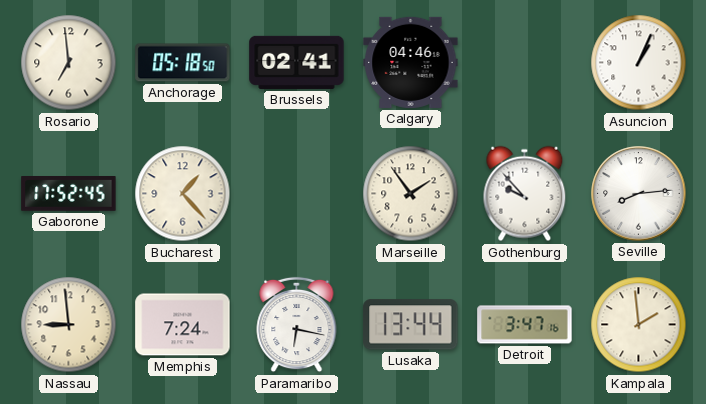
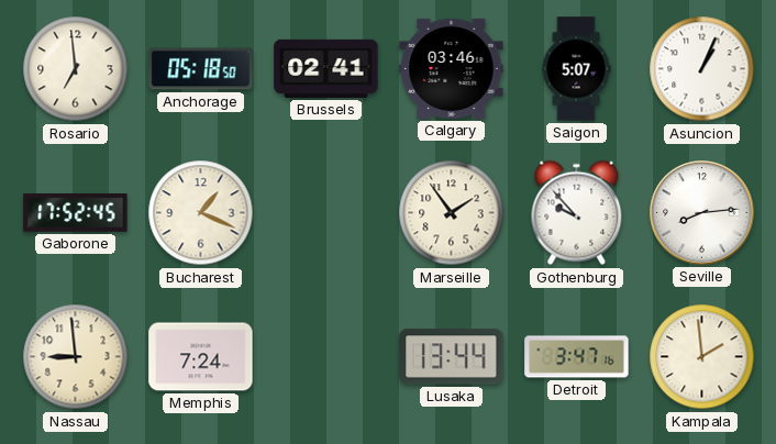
Calgary: 04:46 -> 03:46
Saigon: none -> 5:07
Bucharest: 1:23 -> 1:19
Paramaribo: 6:17 -> none
